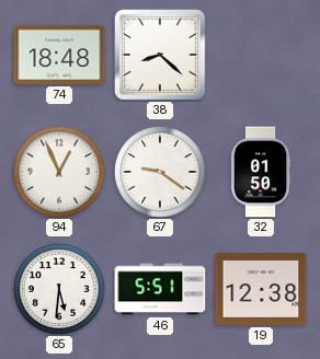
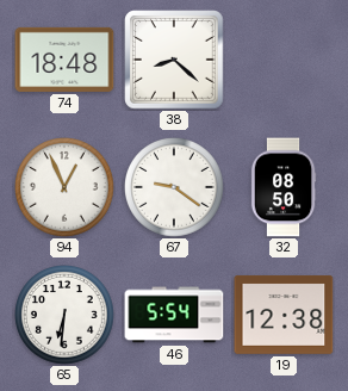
32: 01:50 -> 08:50
65: 5:31 -> 6:31
46: 5:51 -> 5:54
